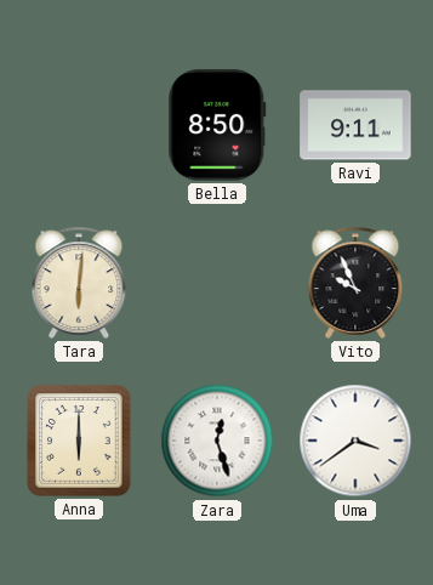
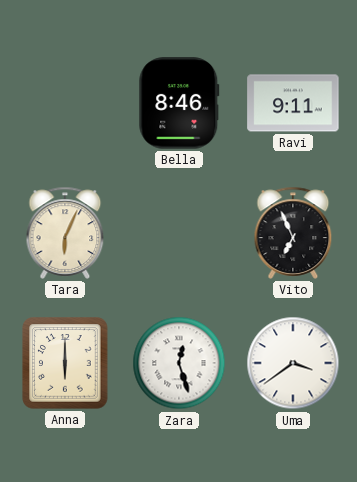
Bella: 8:50 -> 8:46
Tara: 6:01 -> 6:04
Vito: 9:56 -> 6:56
